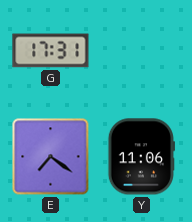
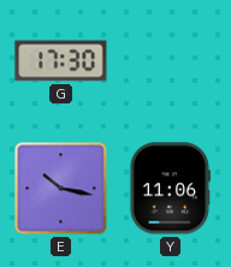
G: 17:31 -> 17:30
E: 7:21 -> 10:17
